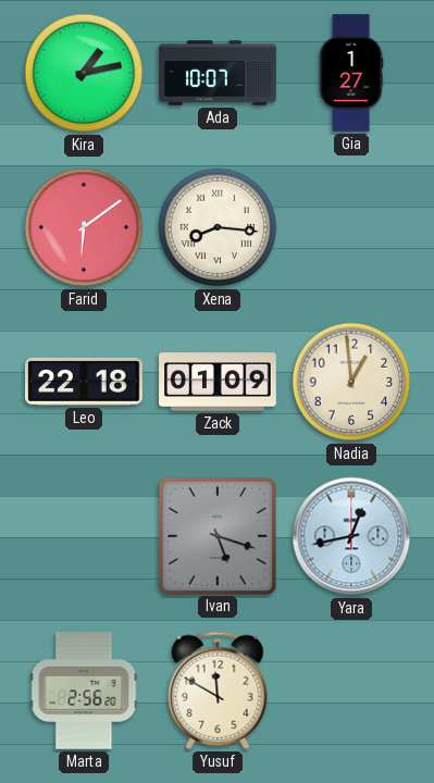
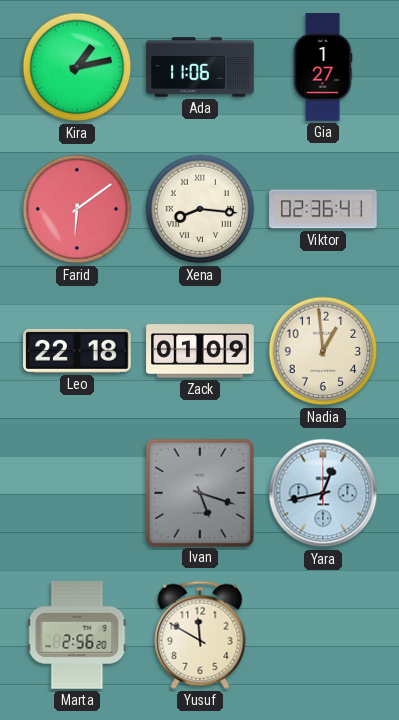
Ada: 10:07 -> 11:06
Viktor: none -> 02:36
